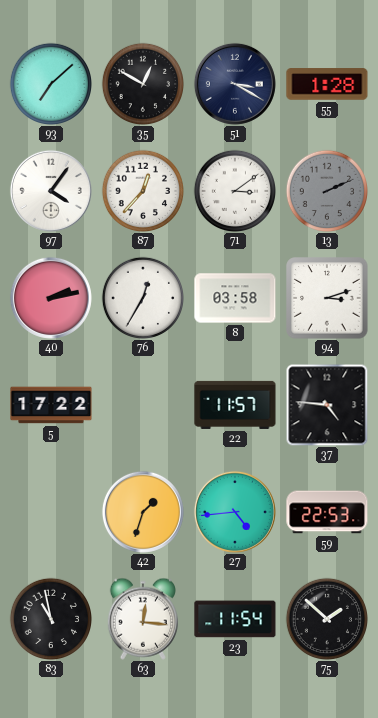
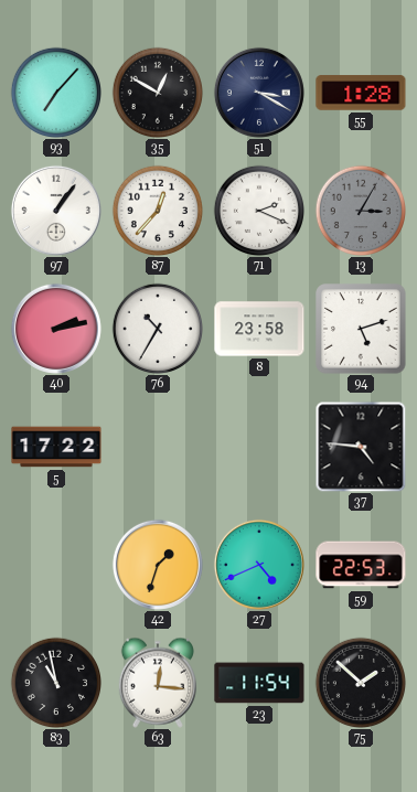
93: 7:08 -> 7:07
97: 4:06 -> 1:06
71: 3:09 -> 2:19
13: 2:11 -> 3:05
76: 12:35 -> 10:35
8: 03:58 -> 23:58
94: 3:12 -> 5:12
22: 11:57 -> none
27: 4:44 -> 4:41
